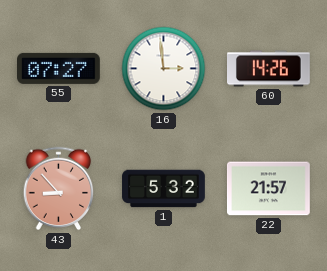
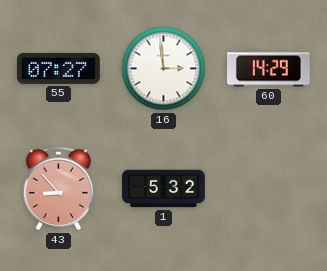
60: 14:26 -> 14:29
22: 21:57 -> none
